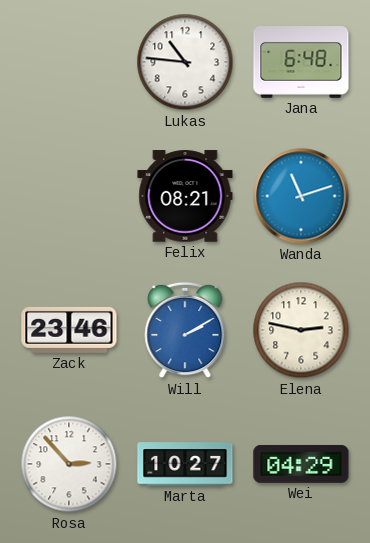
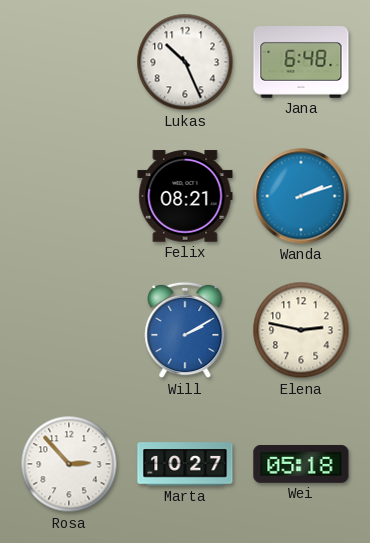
Lukas: 10:46 -> 10:26
Wanda: 11:12 -> 2:12
Zack: 23:46 -> none
Wei: 04:29 -> 05:18
